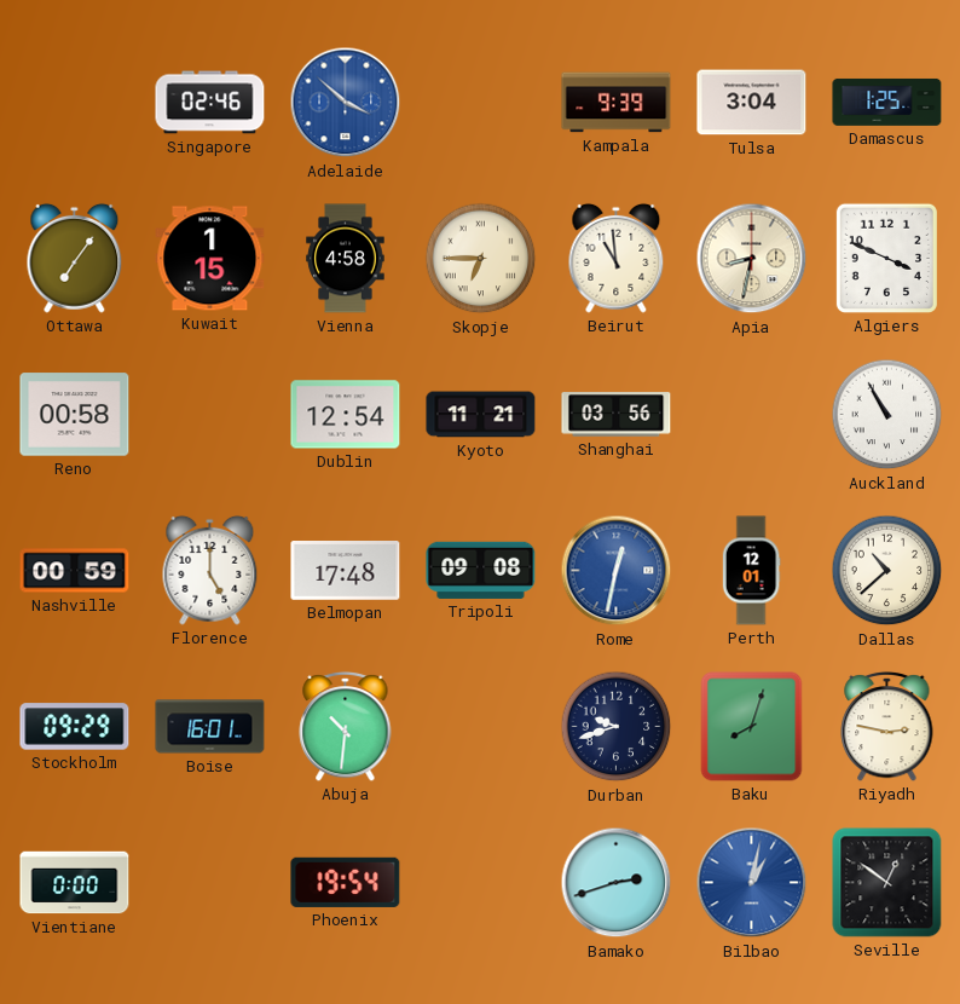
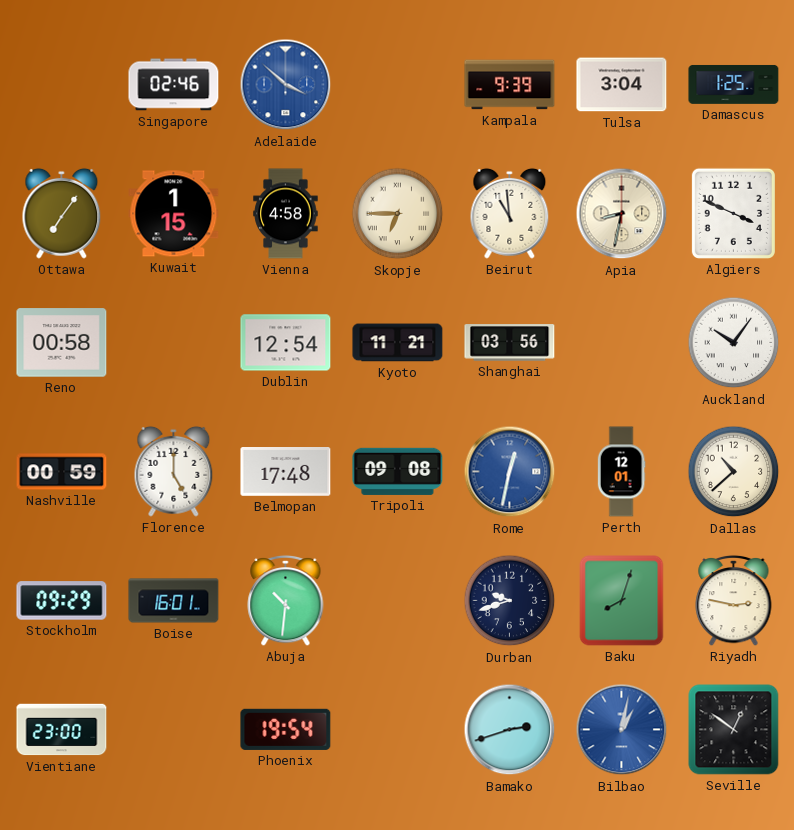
Auckland: 10:55 -> 10:06
Vientiane: 0:00 -> 23:00
